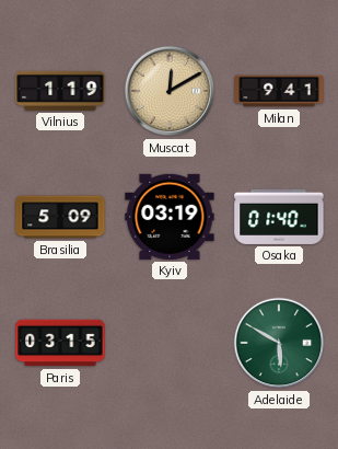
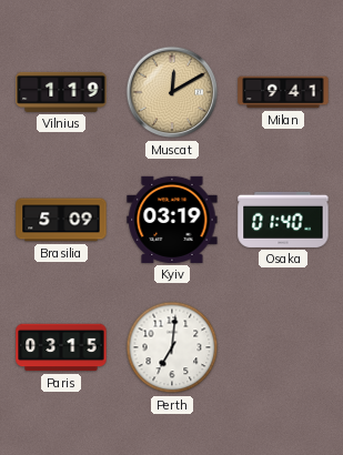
Perth: none -> 7:01
Adelaide: 5:50 -> none
